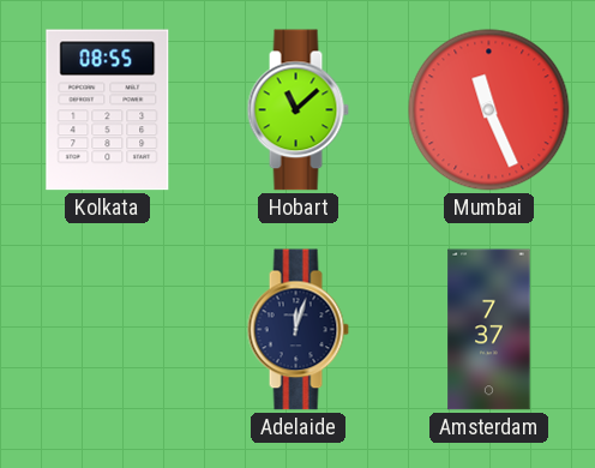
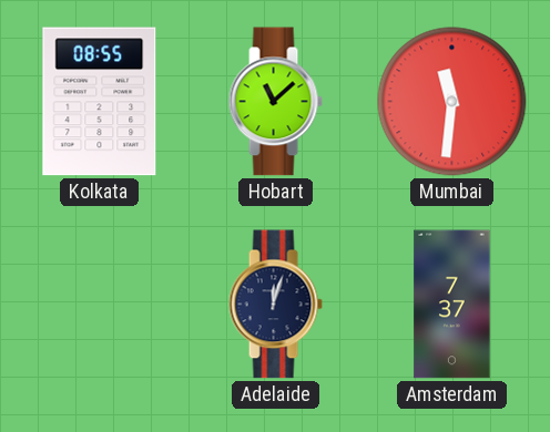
Mumbai: 11:26 -> 11:31
